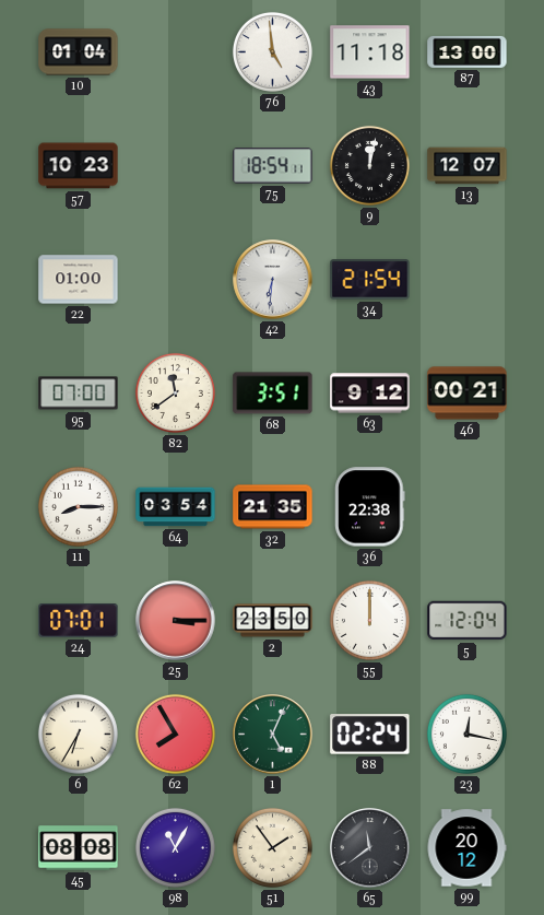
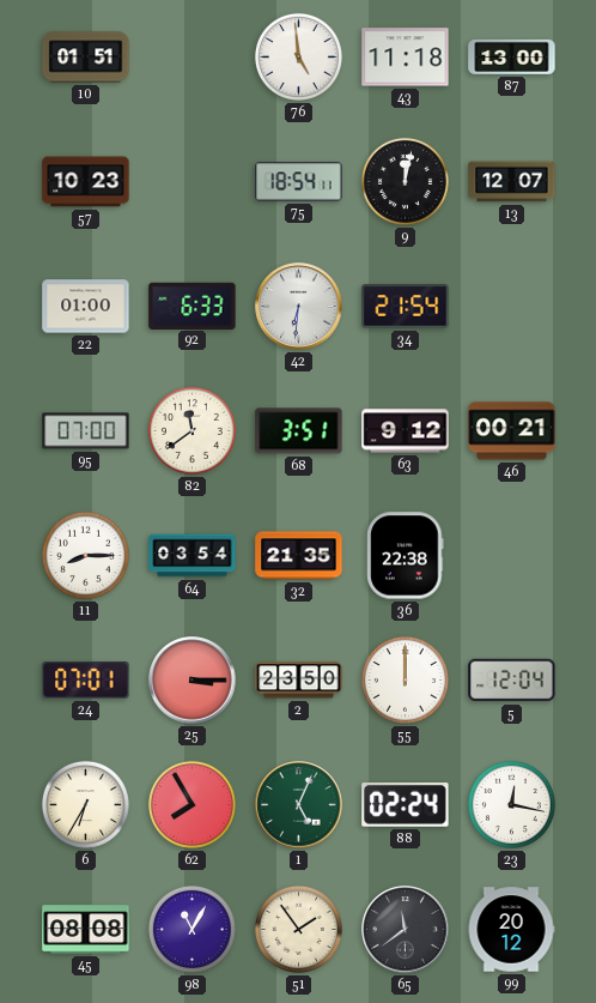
10: 01:04 -> 01:51
92: none -> 6:33
